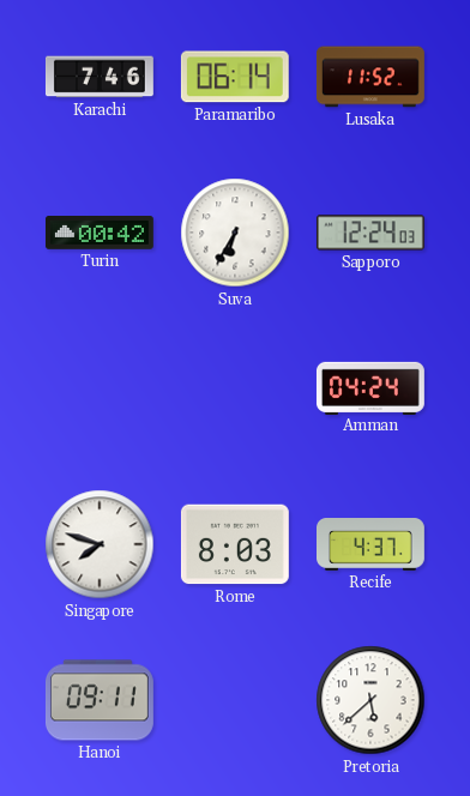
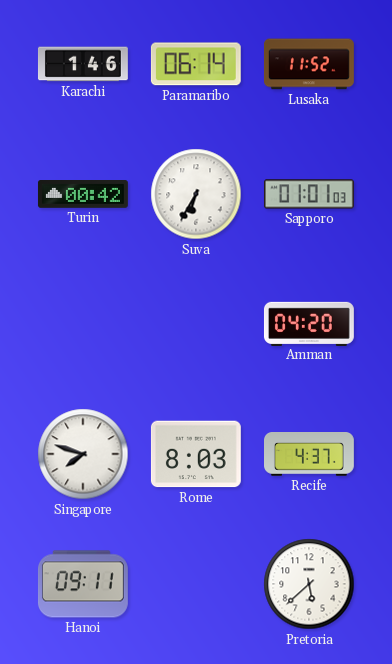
Karachi: 7:46 -> 1:46
Sapporo: 12:24 -> 01:01
Amman: 04:24 -> 04:20
